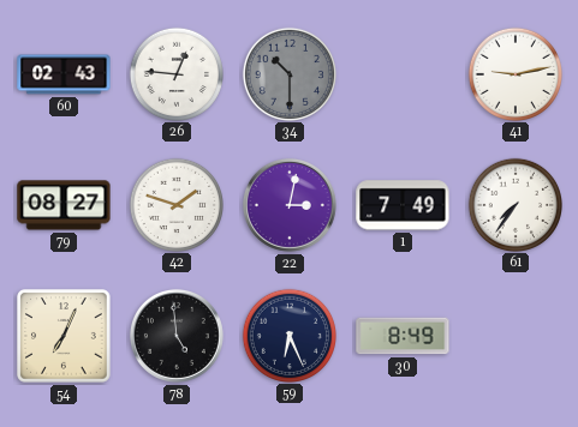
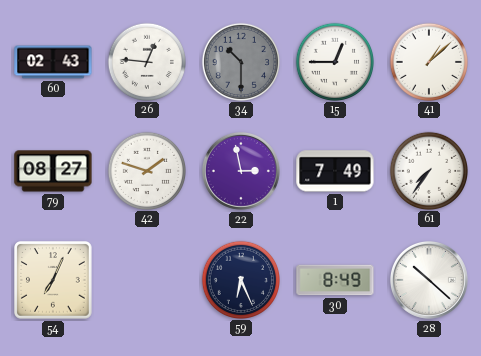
15: none -> 12:45
41: 9:13 -> 1:08
22: 3:02 -> 2:58
78: 4:59 -> none
28: none -> 10:22
